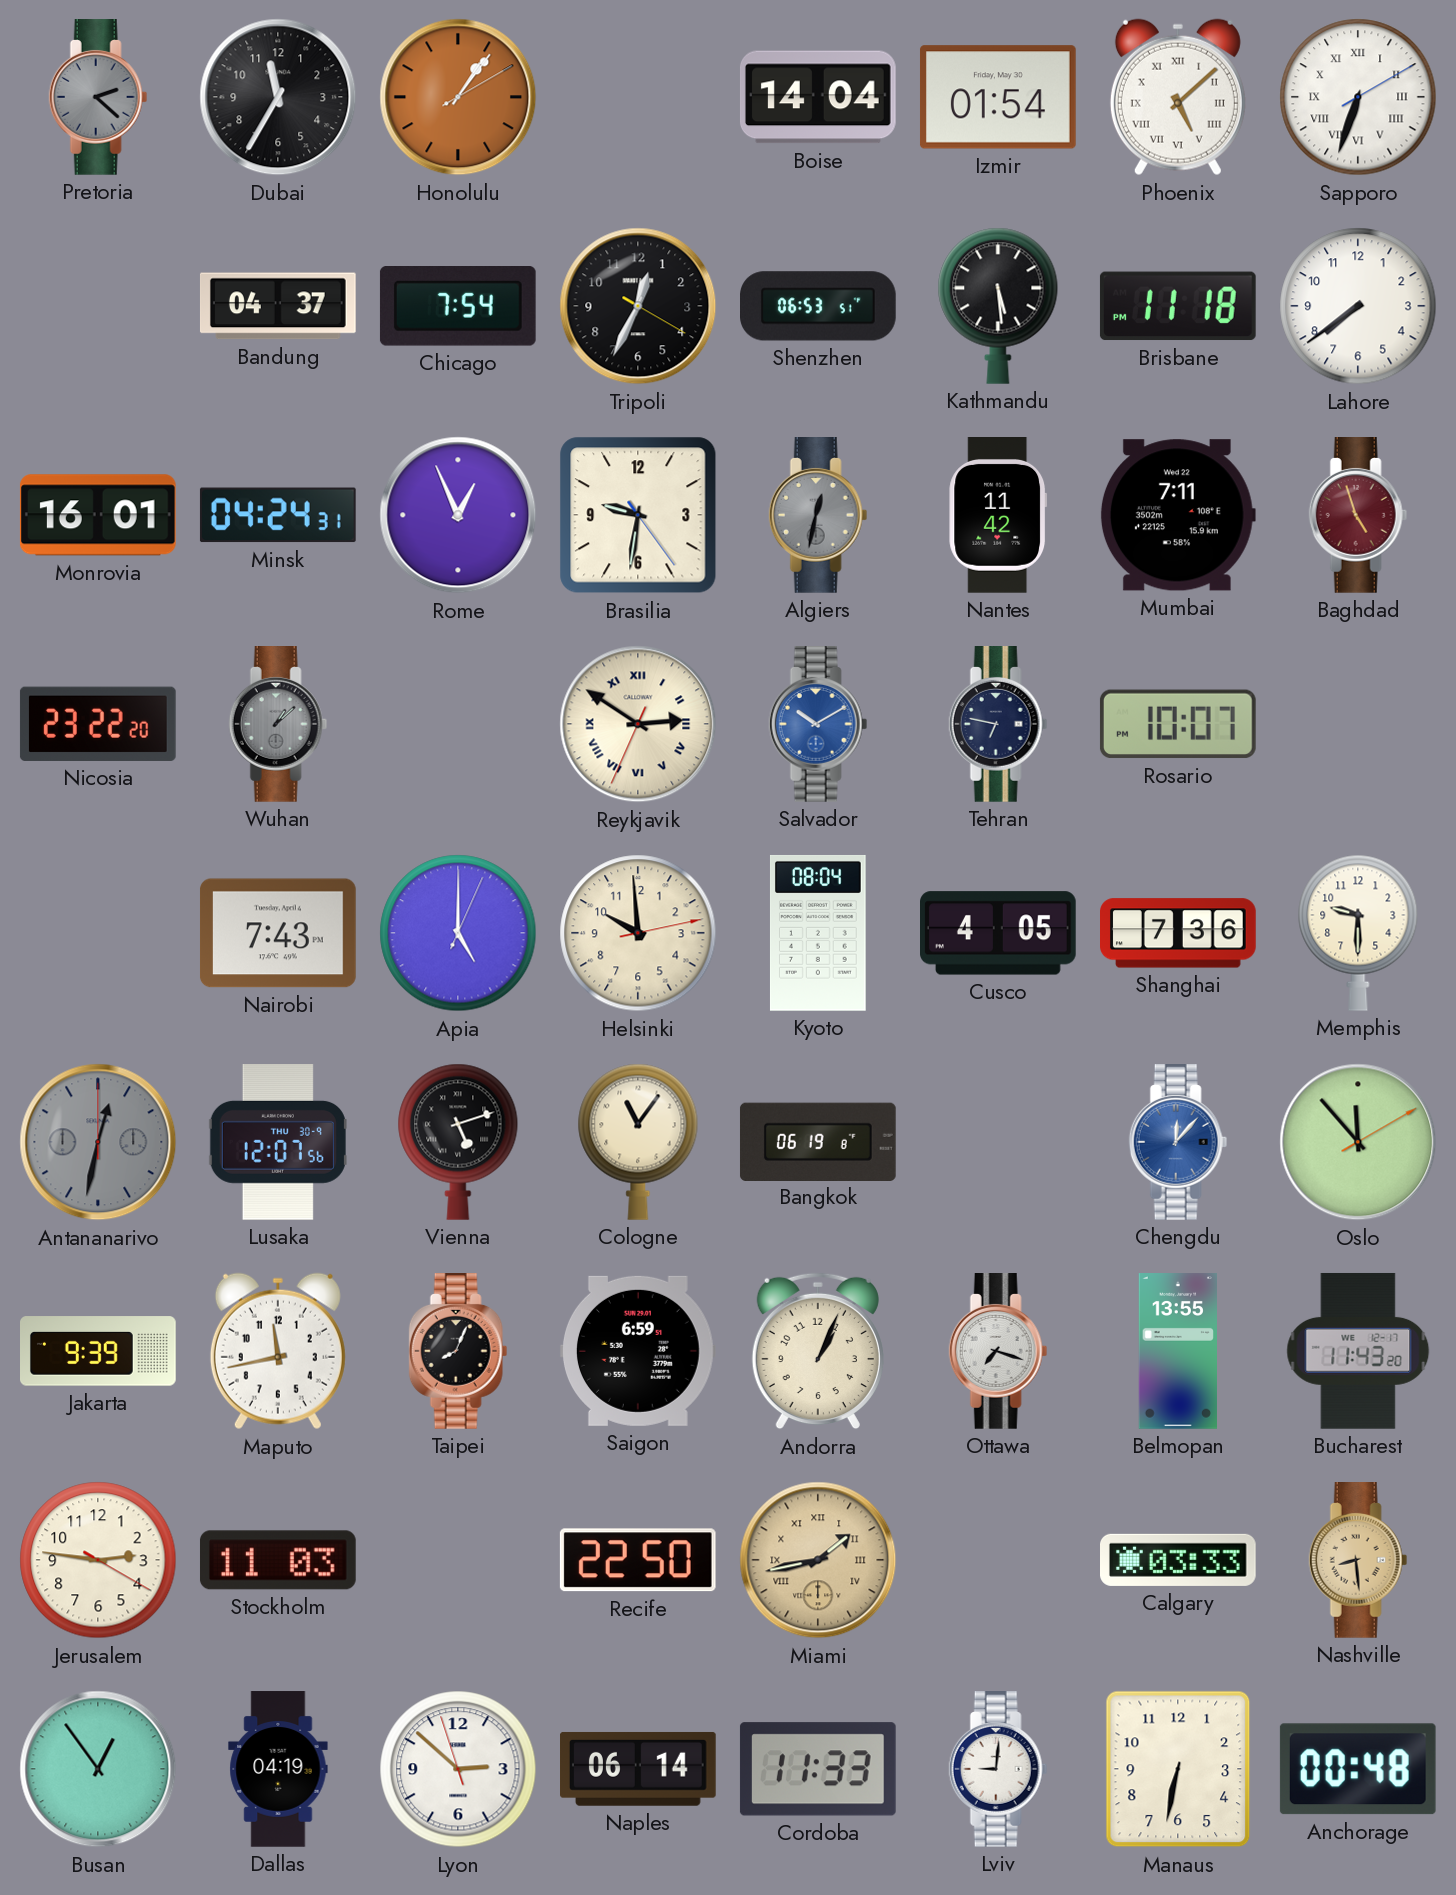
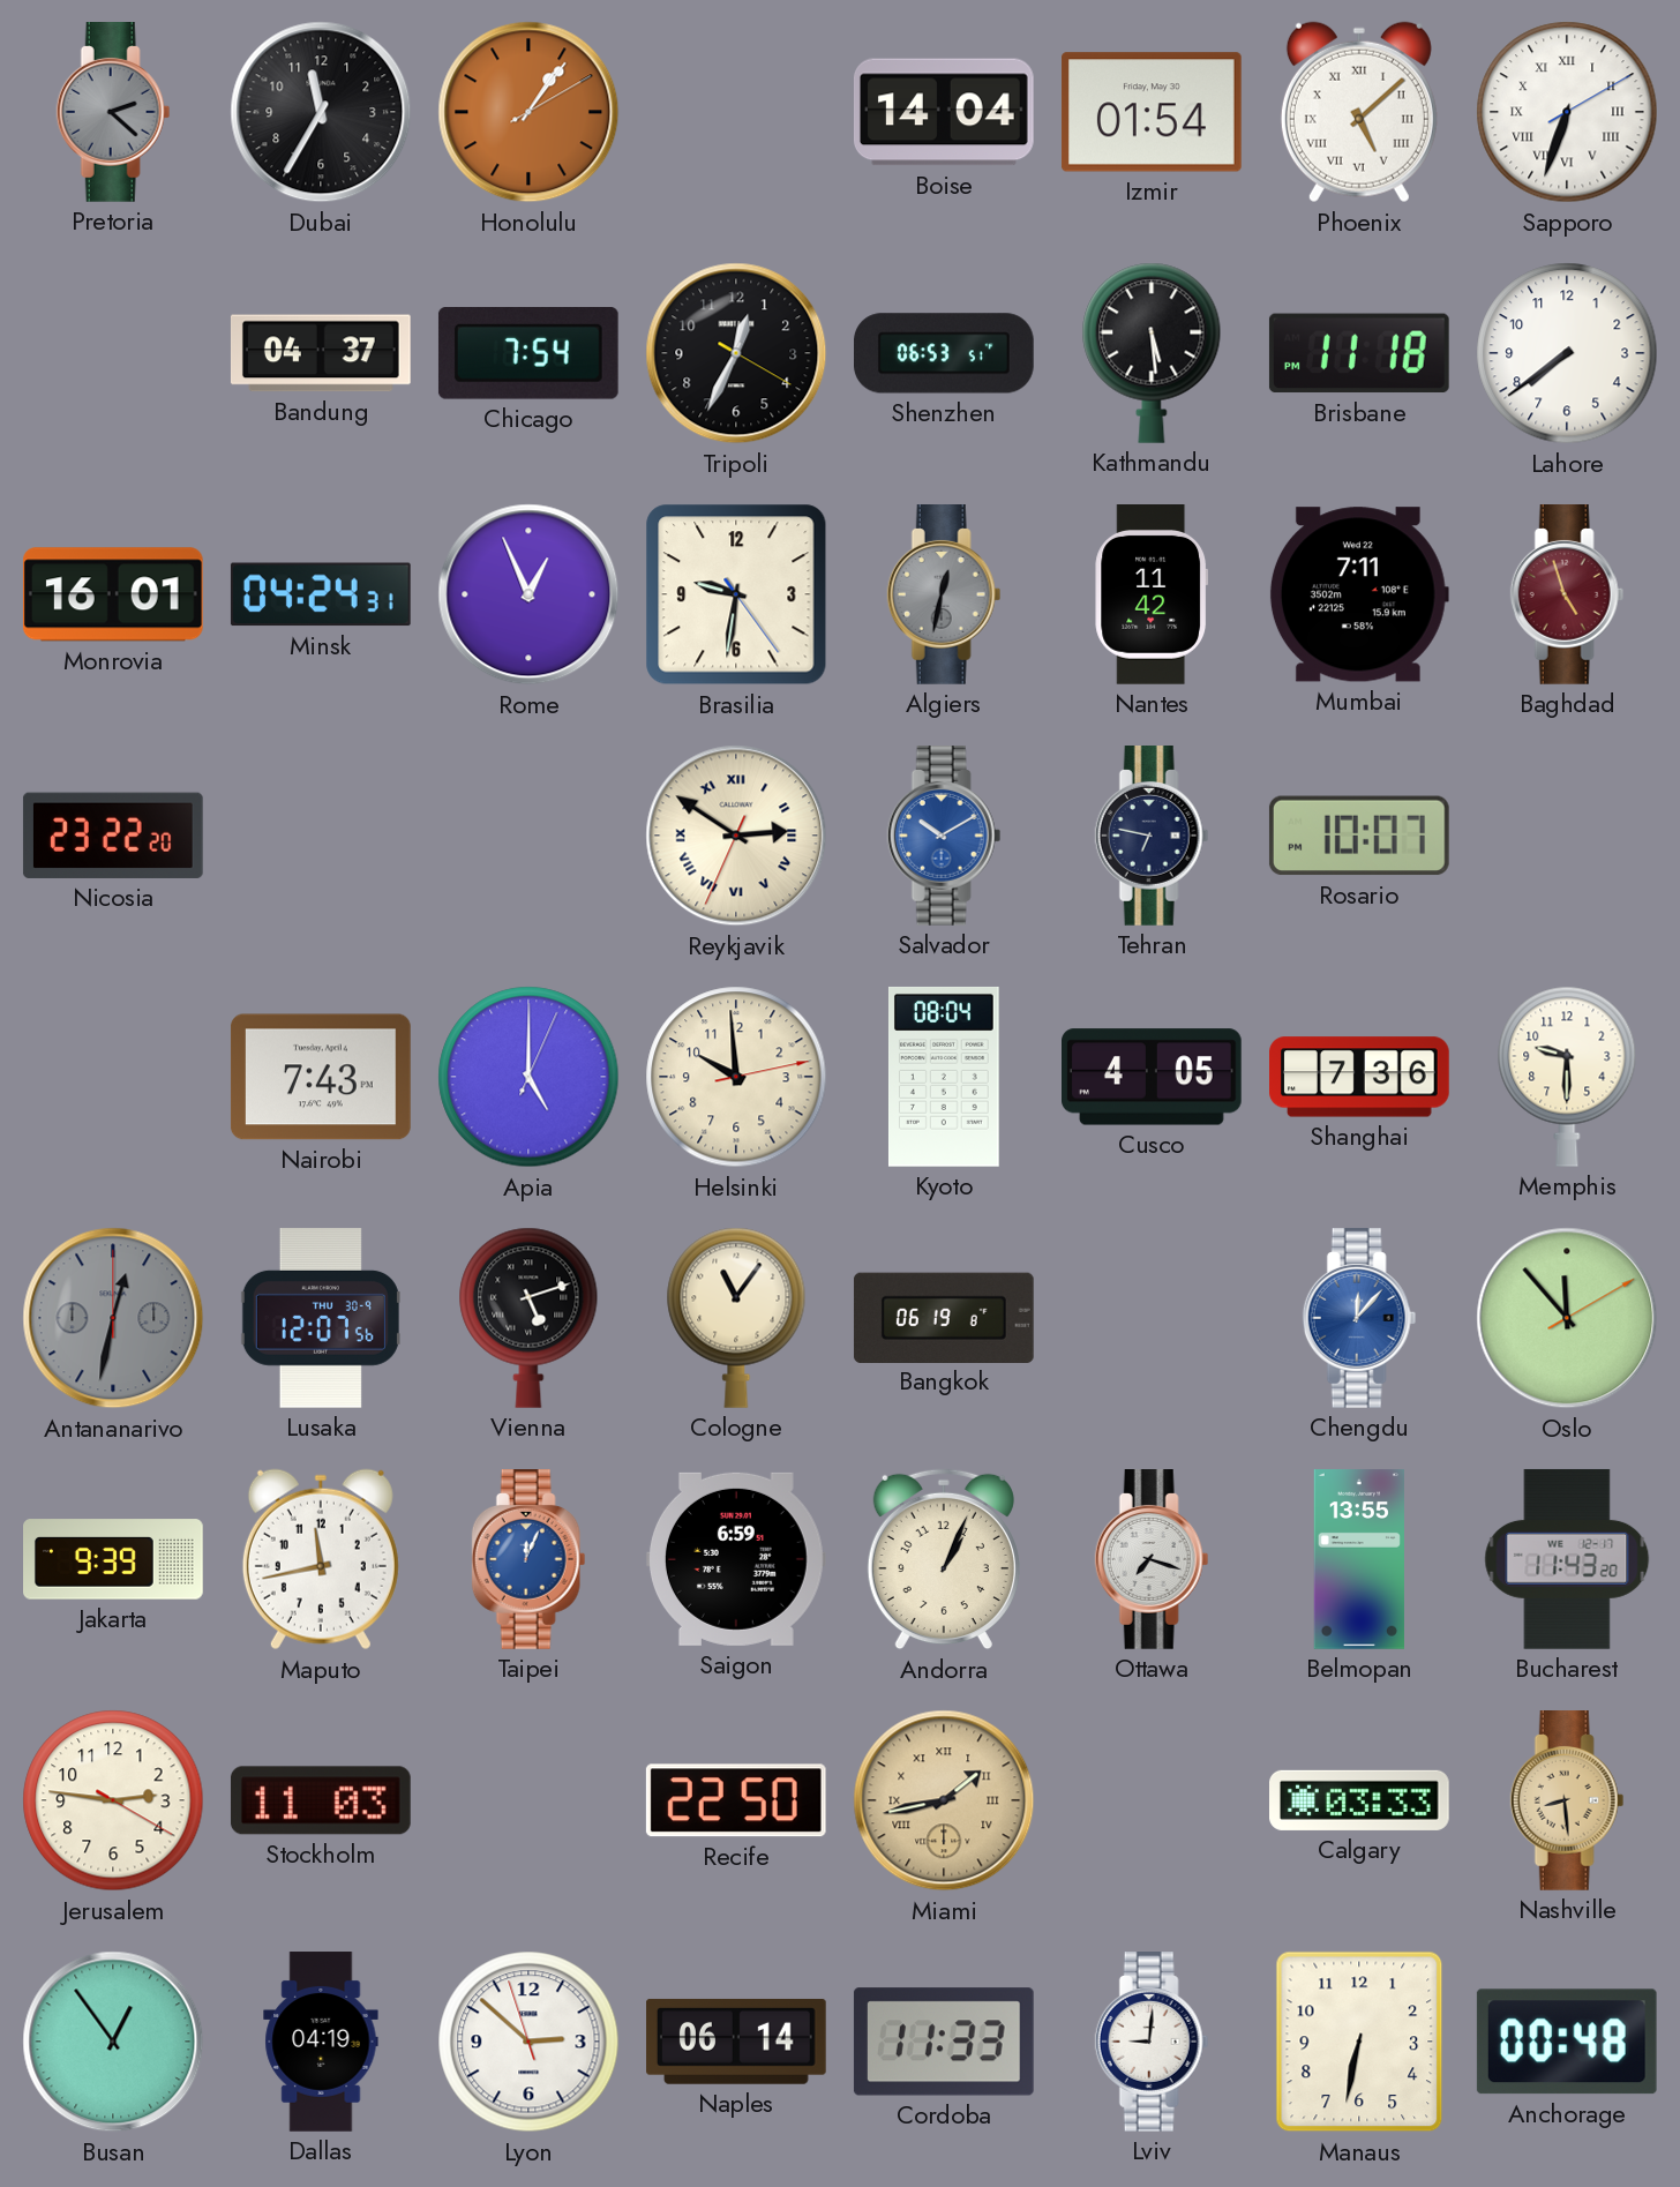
Wuhan: 1:08 -> none
Taipei: 8:04 -> 12:04
Taipei dial: black -> blue
